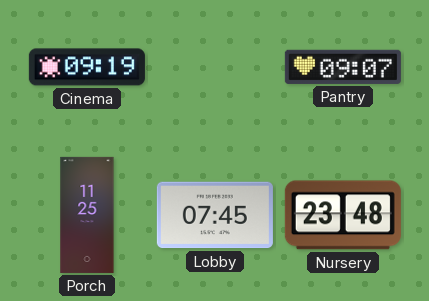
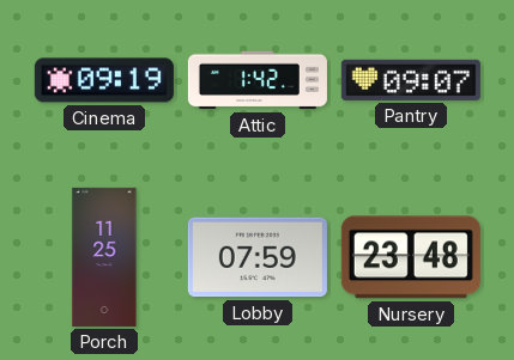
Attic: none -> 1:42
Lobby: 07:45 -> 07:59
